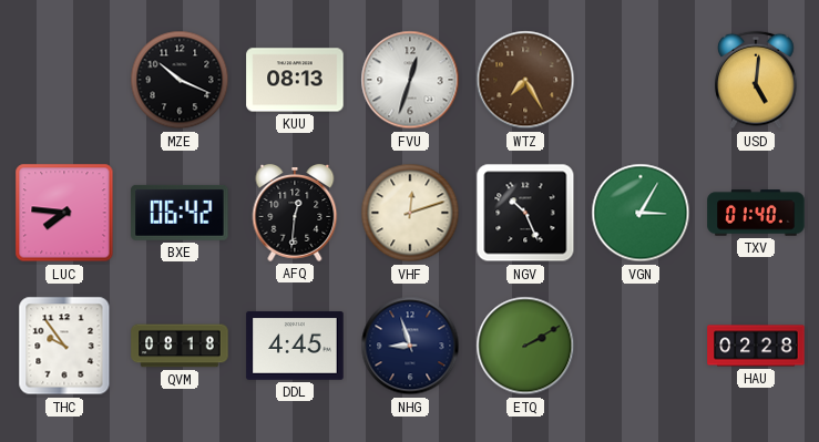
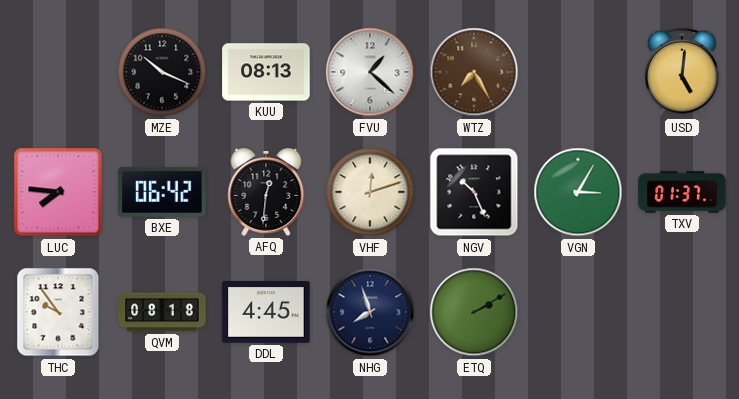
FVU: 12:33 -> 1:22
TXV: 01:40 -> 01:37
NHG: 8:57 -> 7:57
HAU: 02:28 -> none
